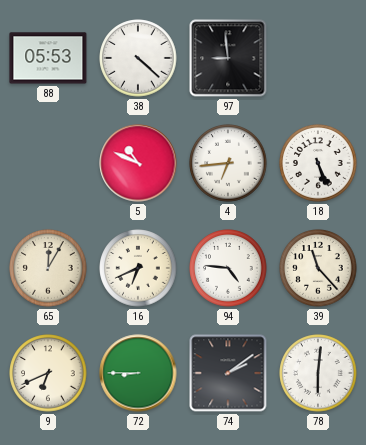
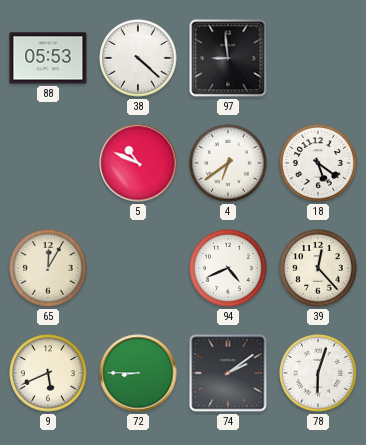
4: 6:44 -> 6:39
18: 5:26 -> 5:21
16: 6:41 -> none
94: 4:46 -> 4:41
39: 11:23 -> 12:23
9: 6:41 -> 5:41
78: 6:01 -> 6:03
